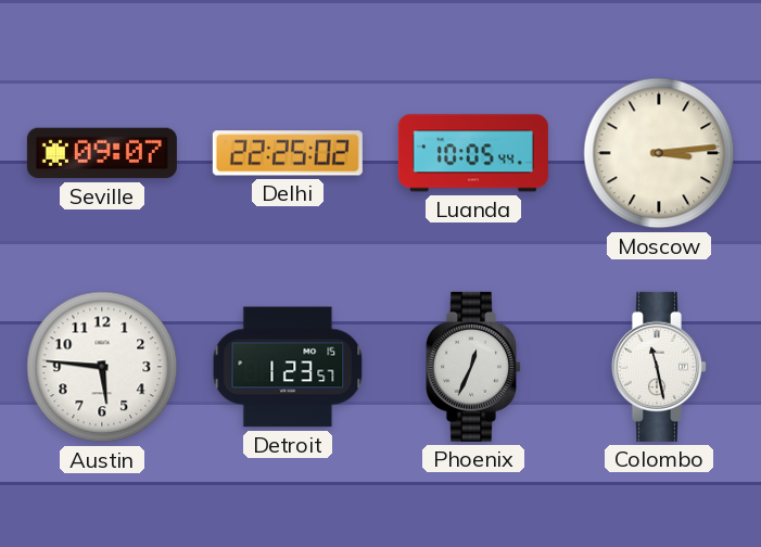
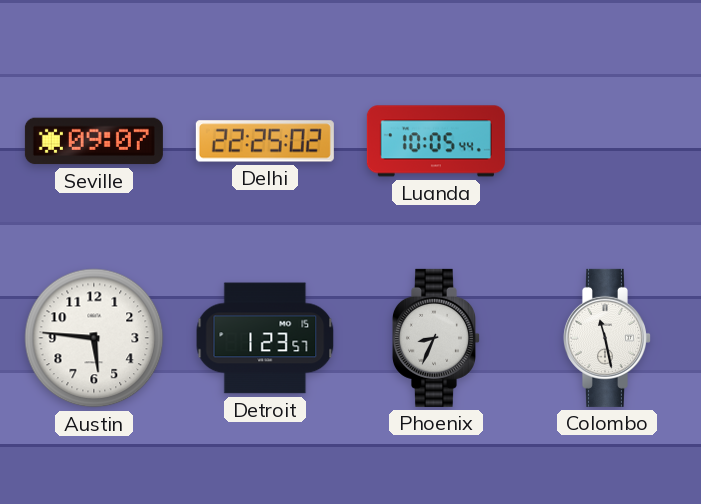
Moscow: 3:14 -> none
Phoenix: 12:34 -> 8:34
